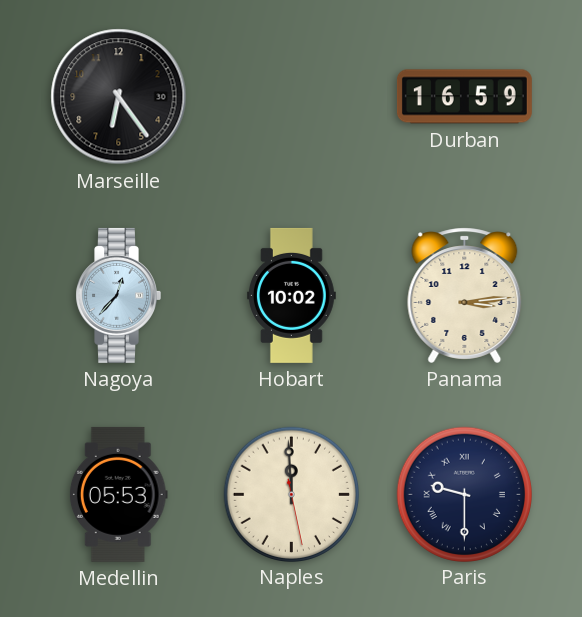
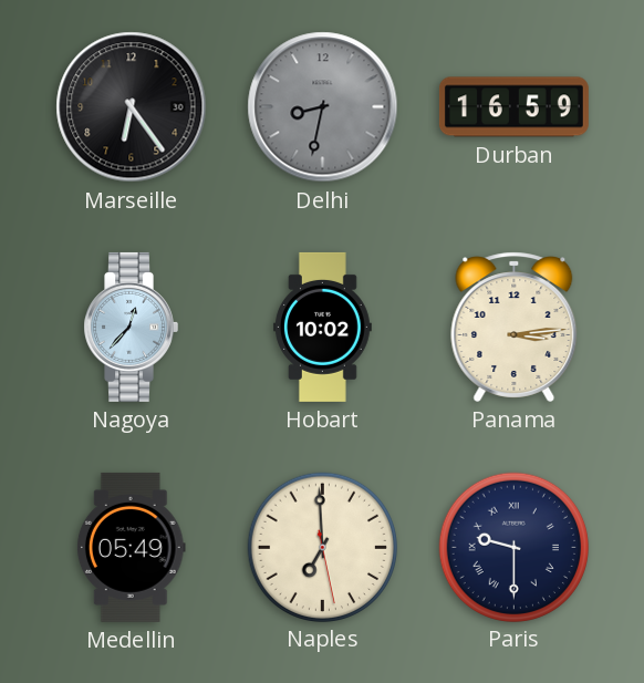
Delhi: none -> 8:32
Medellin: 05:53 -> 05:49
Naples: 11:59 -> 6:59
